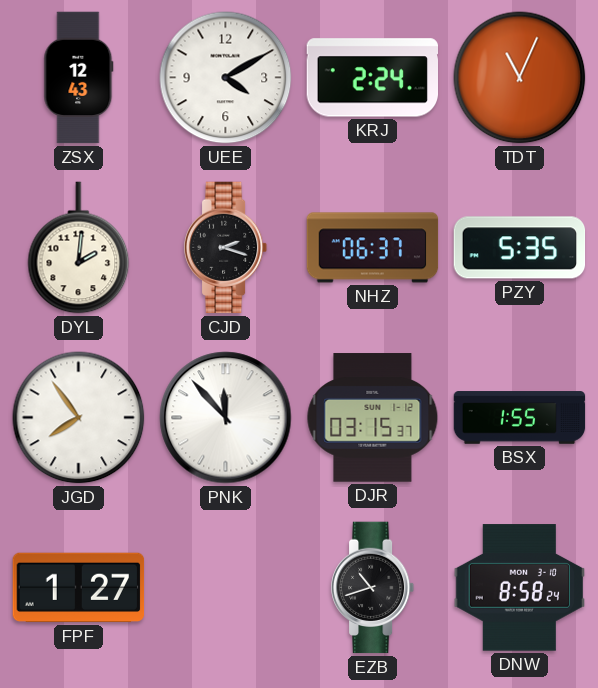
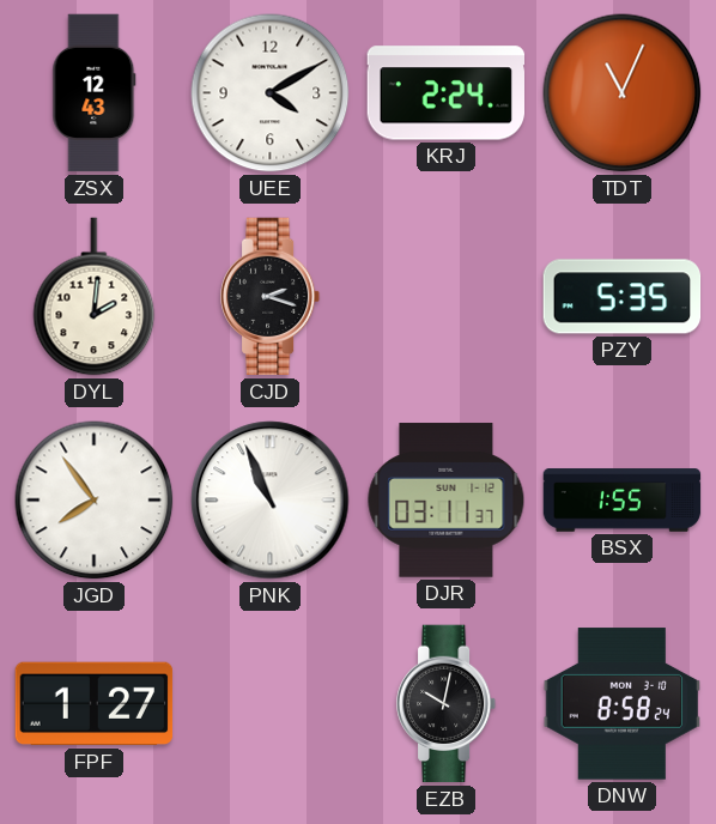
NHZ: 06:37 -> none
PNK: 11:53 -> 10:56
DJR: 03:15 -> 03:11
EZB: 10:42 -> 10:02
